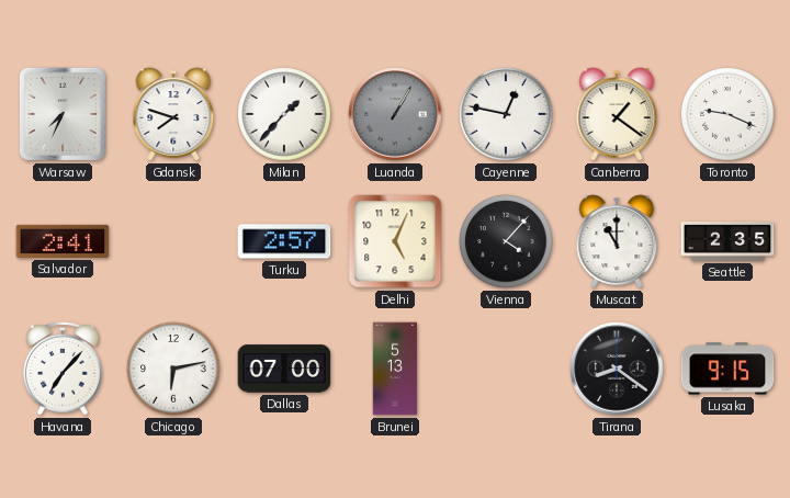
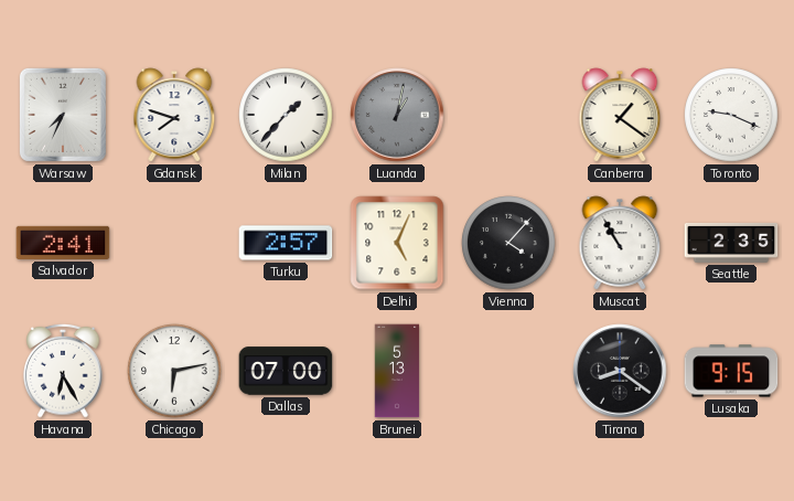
Luanda: 1:05 -> 1:02
Cayenne: 12:47 -> none
Muscat: 11:00 -> 10:55
Havana: 7:07 -> 6:25
